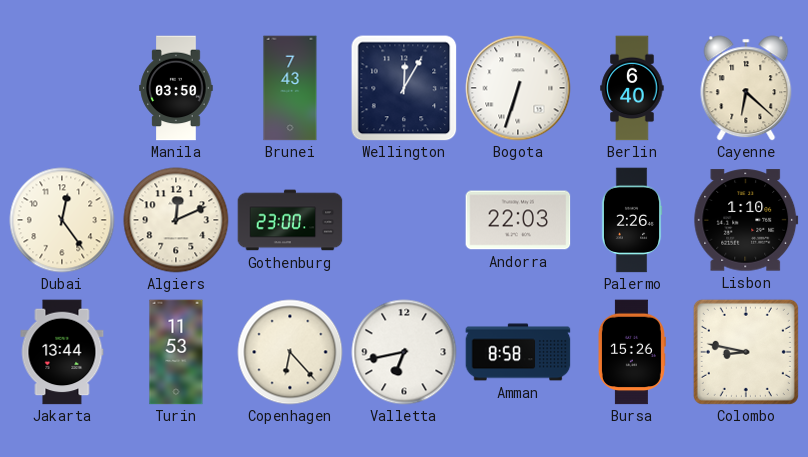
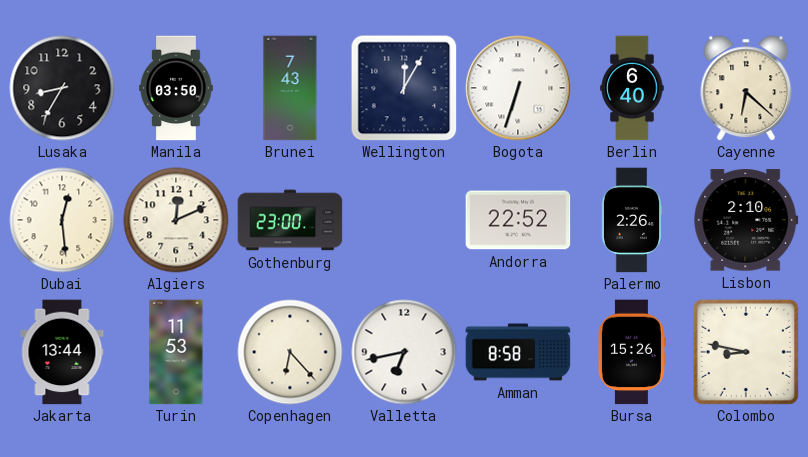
Lusaka: none -> 8:35
Dubai: 12:24 -> 12:29
Andorra: 22:03 -> 22:52
Lisbon: 1:10 -> 2:10
